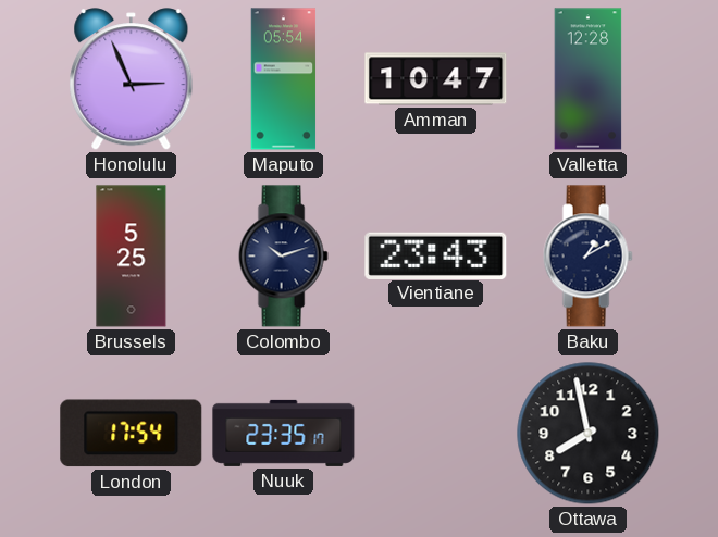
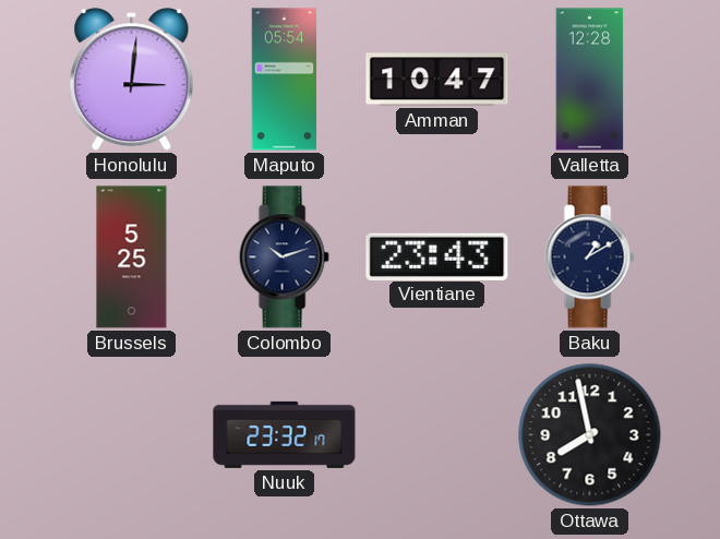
Honolulu: 2:56 -> 3:01
London: 17:54 -> none
Nuuk: 23:35 -> 23:32
